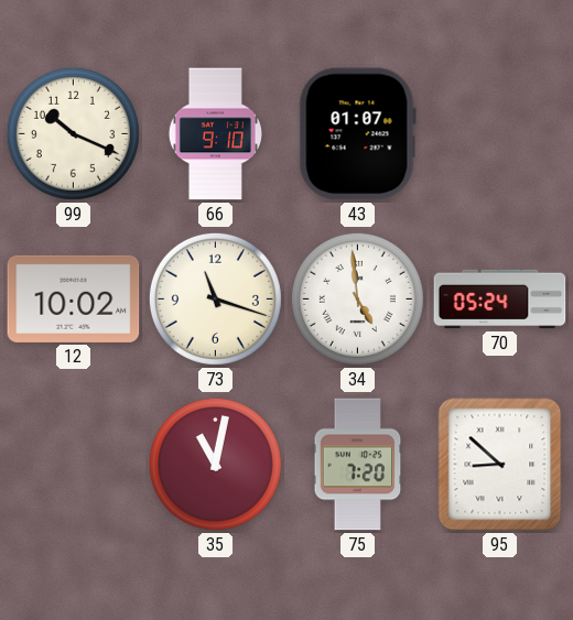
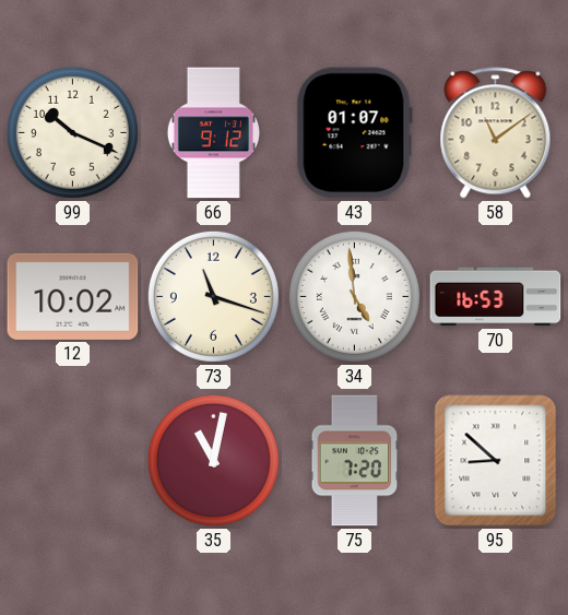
66: 9:10 -> 9:12
58: none -> 11:09
70: 05:24 -> 16:53
